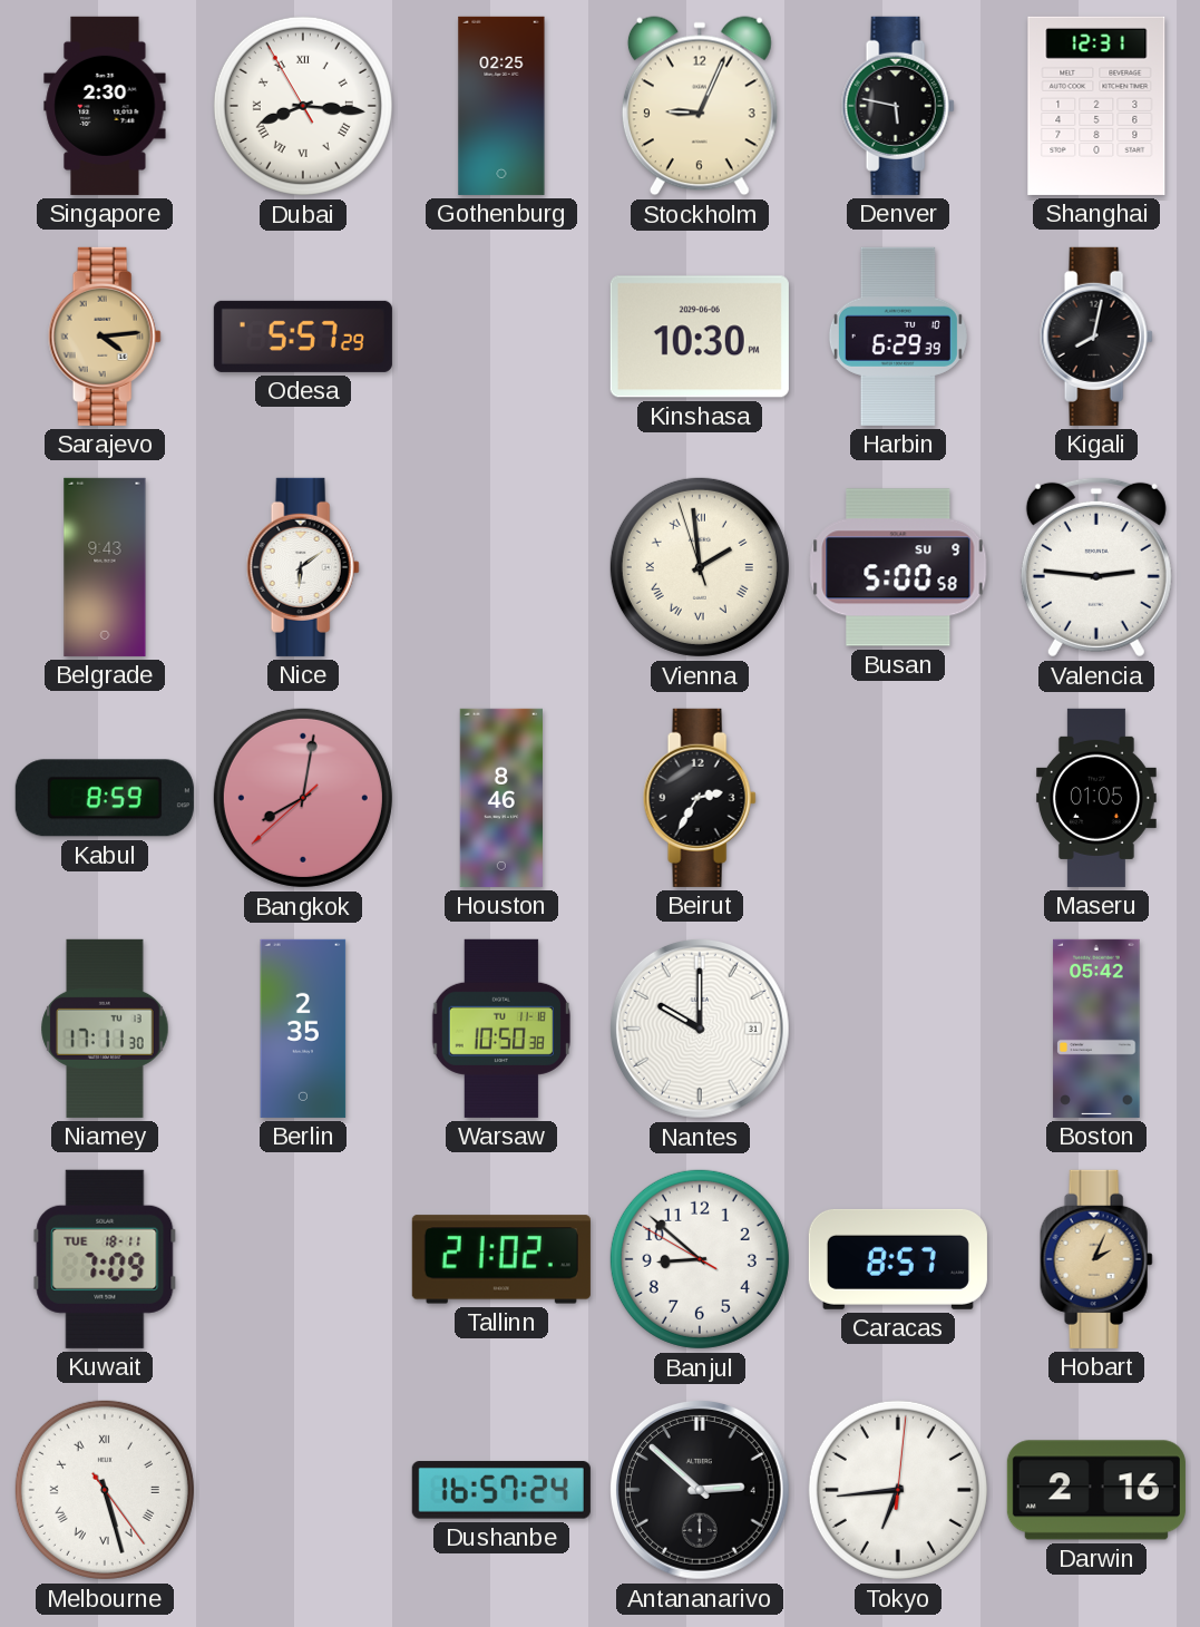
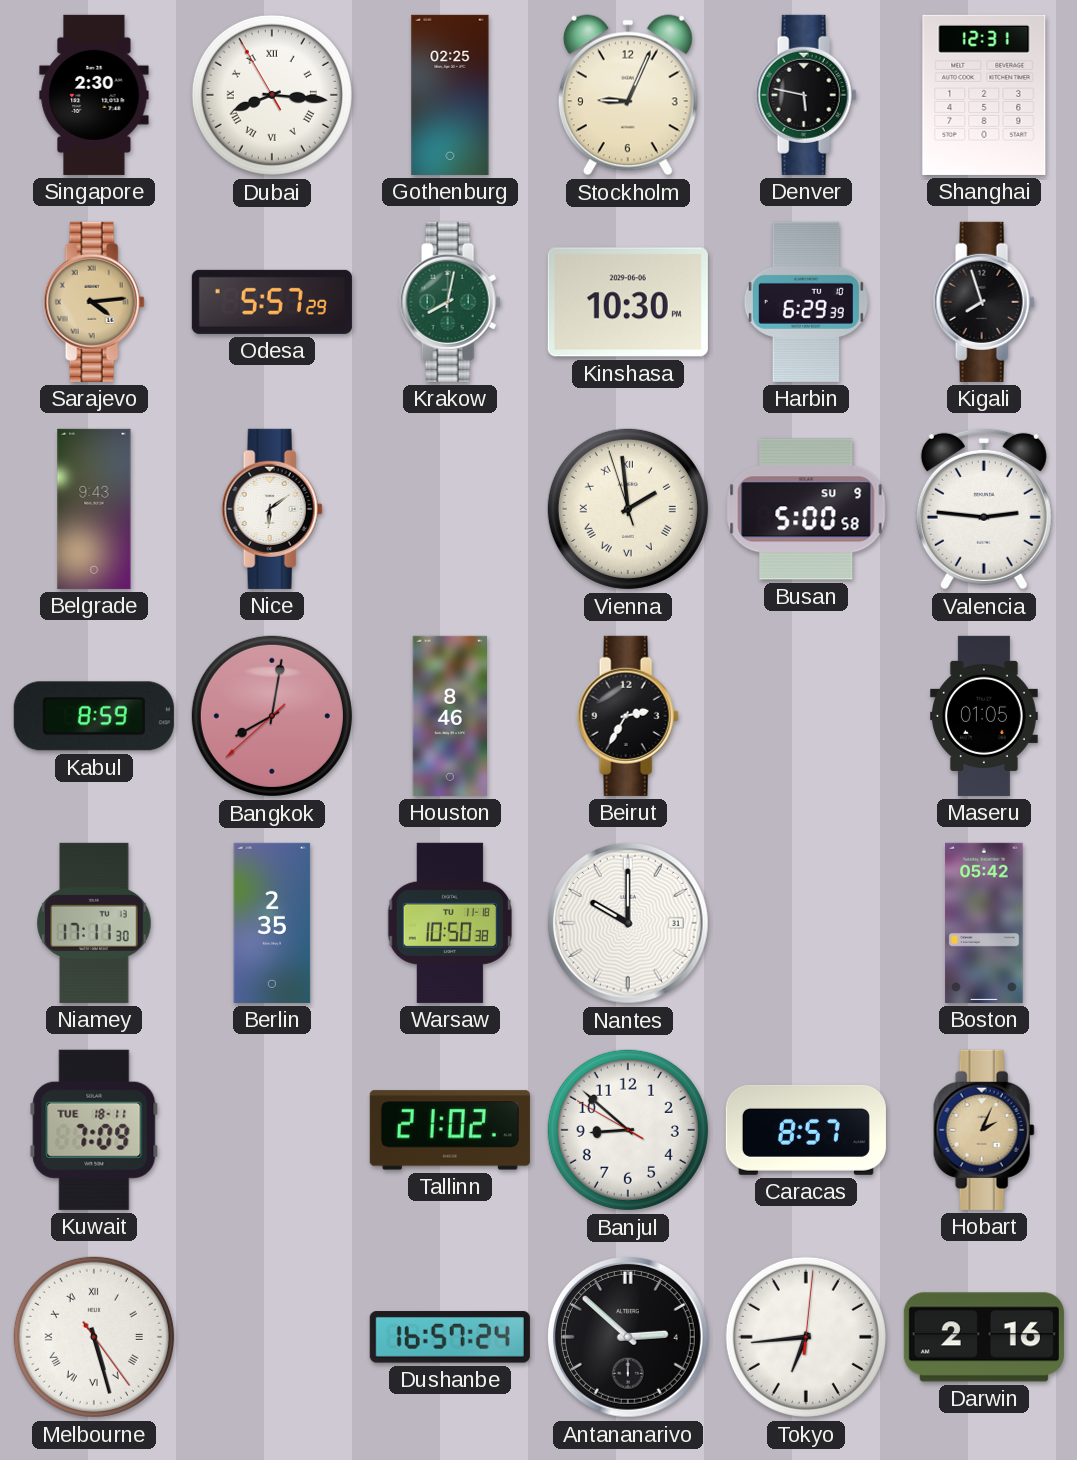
Krakow: none -> 8:02
Kigali: 8:02 -> 7:57
